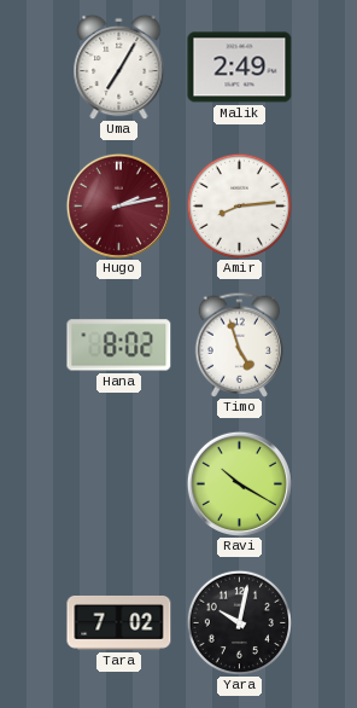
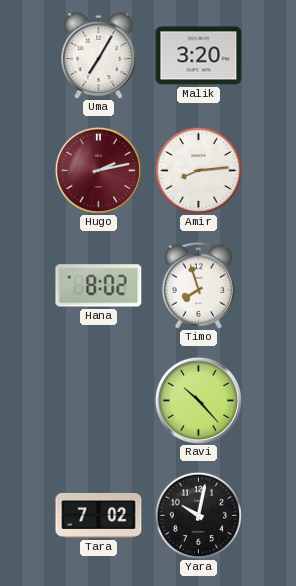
Malik: 2:49 -> 3:20
Timo: 4:57 -> 7:57
Ravi: 10:20 -> 10:23
